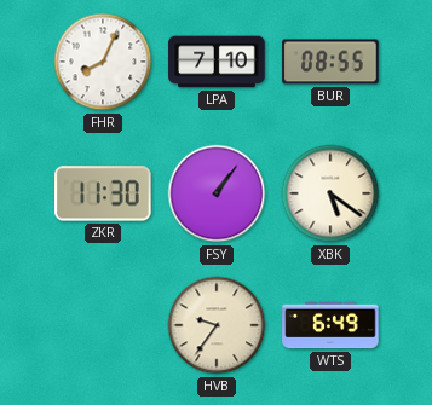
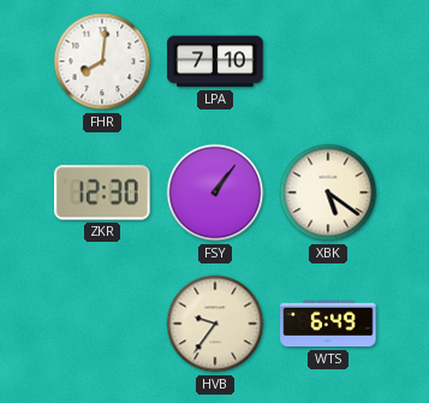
FHR: 8:04 -> 8:01
BUR: 08:55 -> none
ZKR: 11:30 -> 12:30
